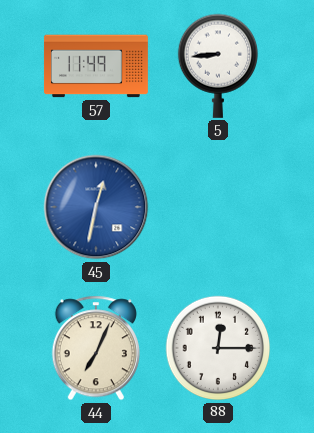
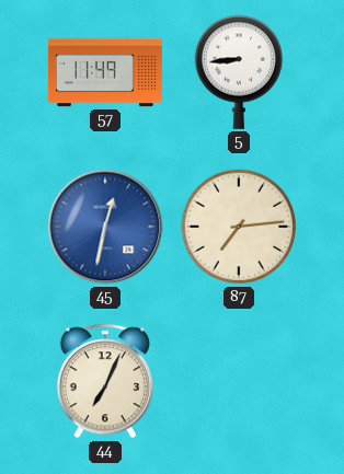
87: none -> 7:14
88: 12:15 -> none
